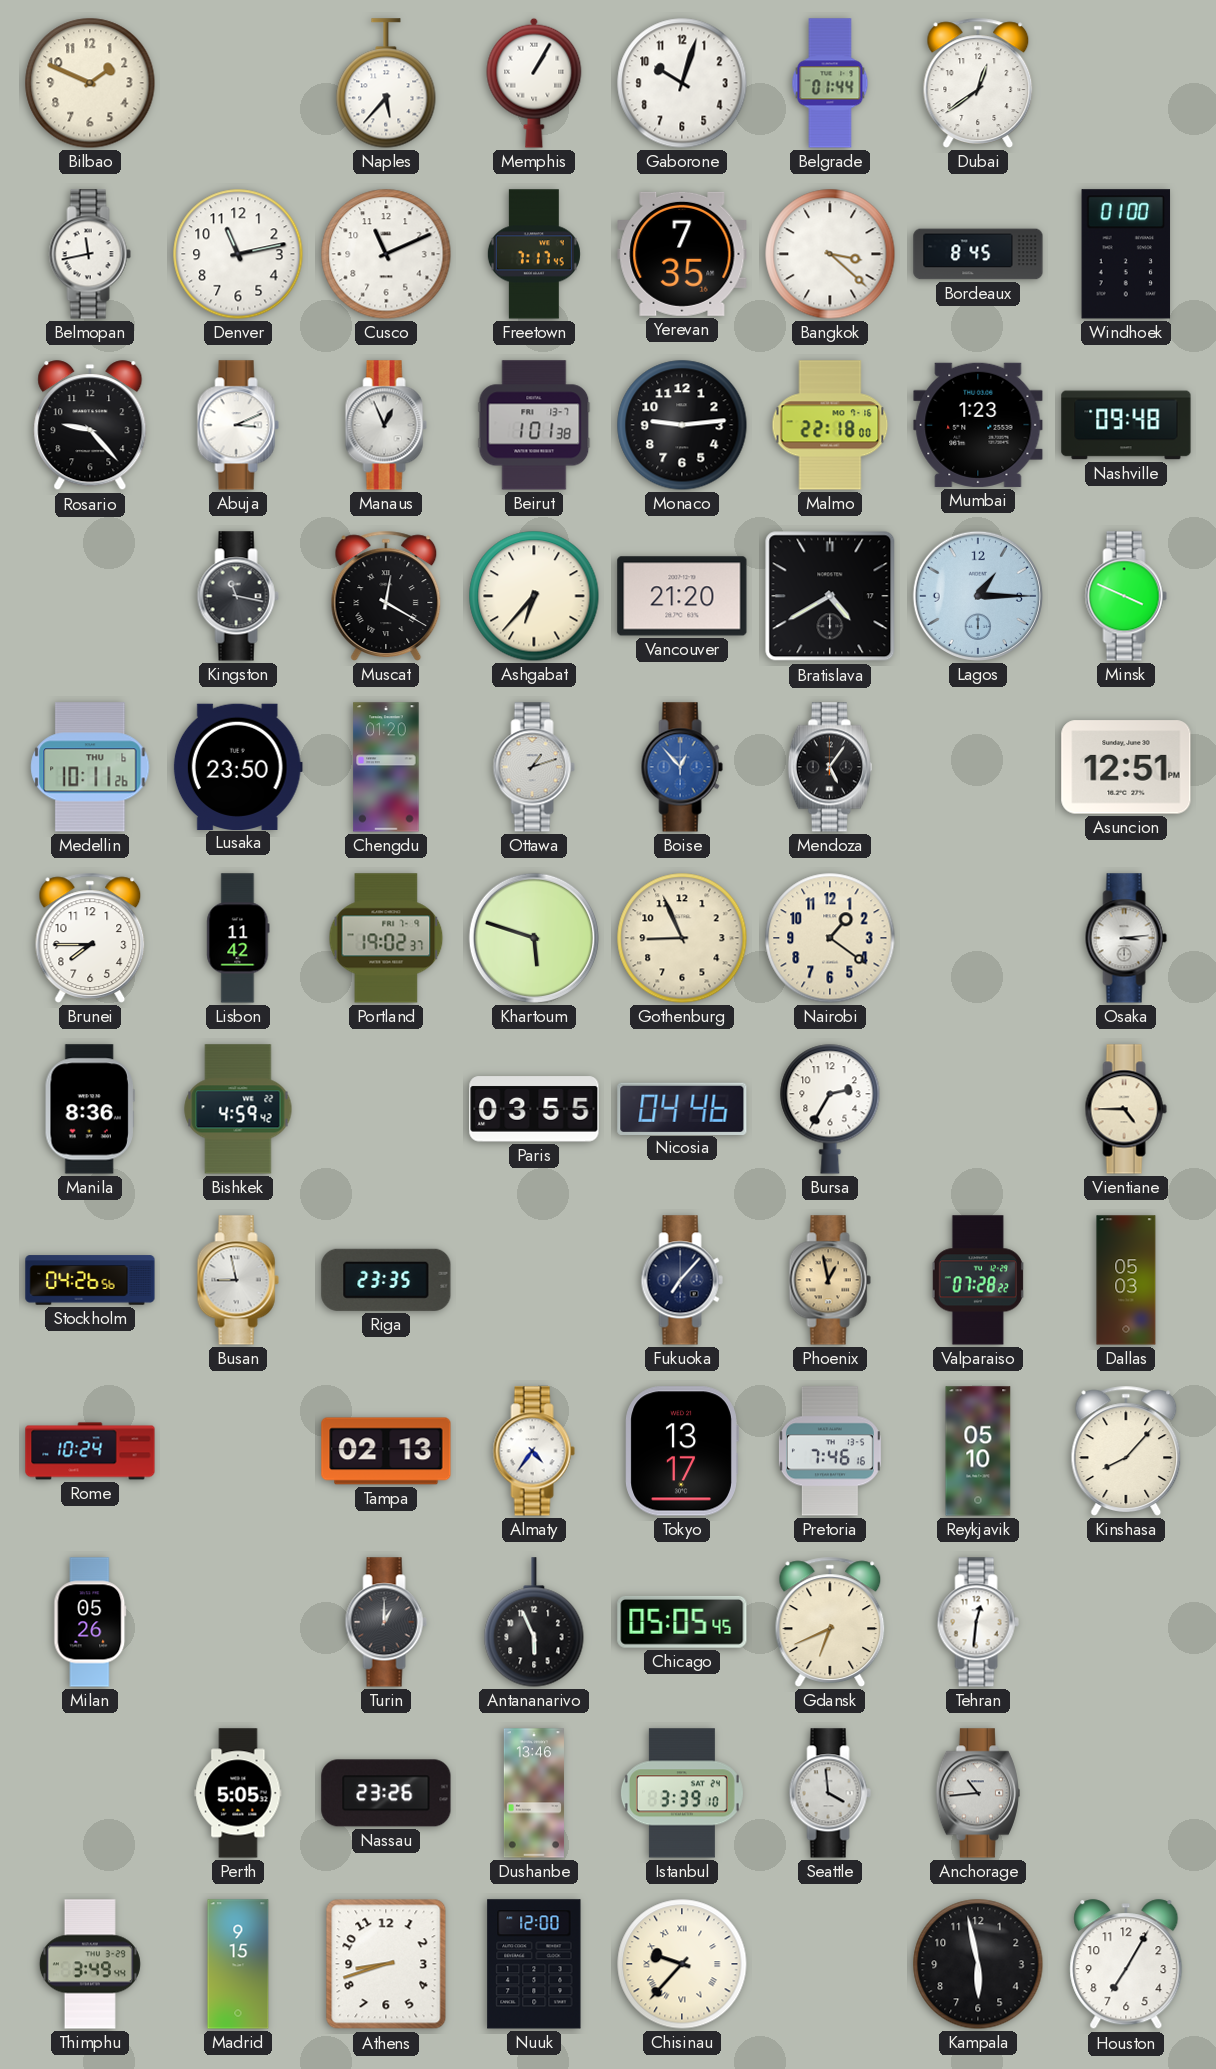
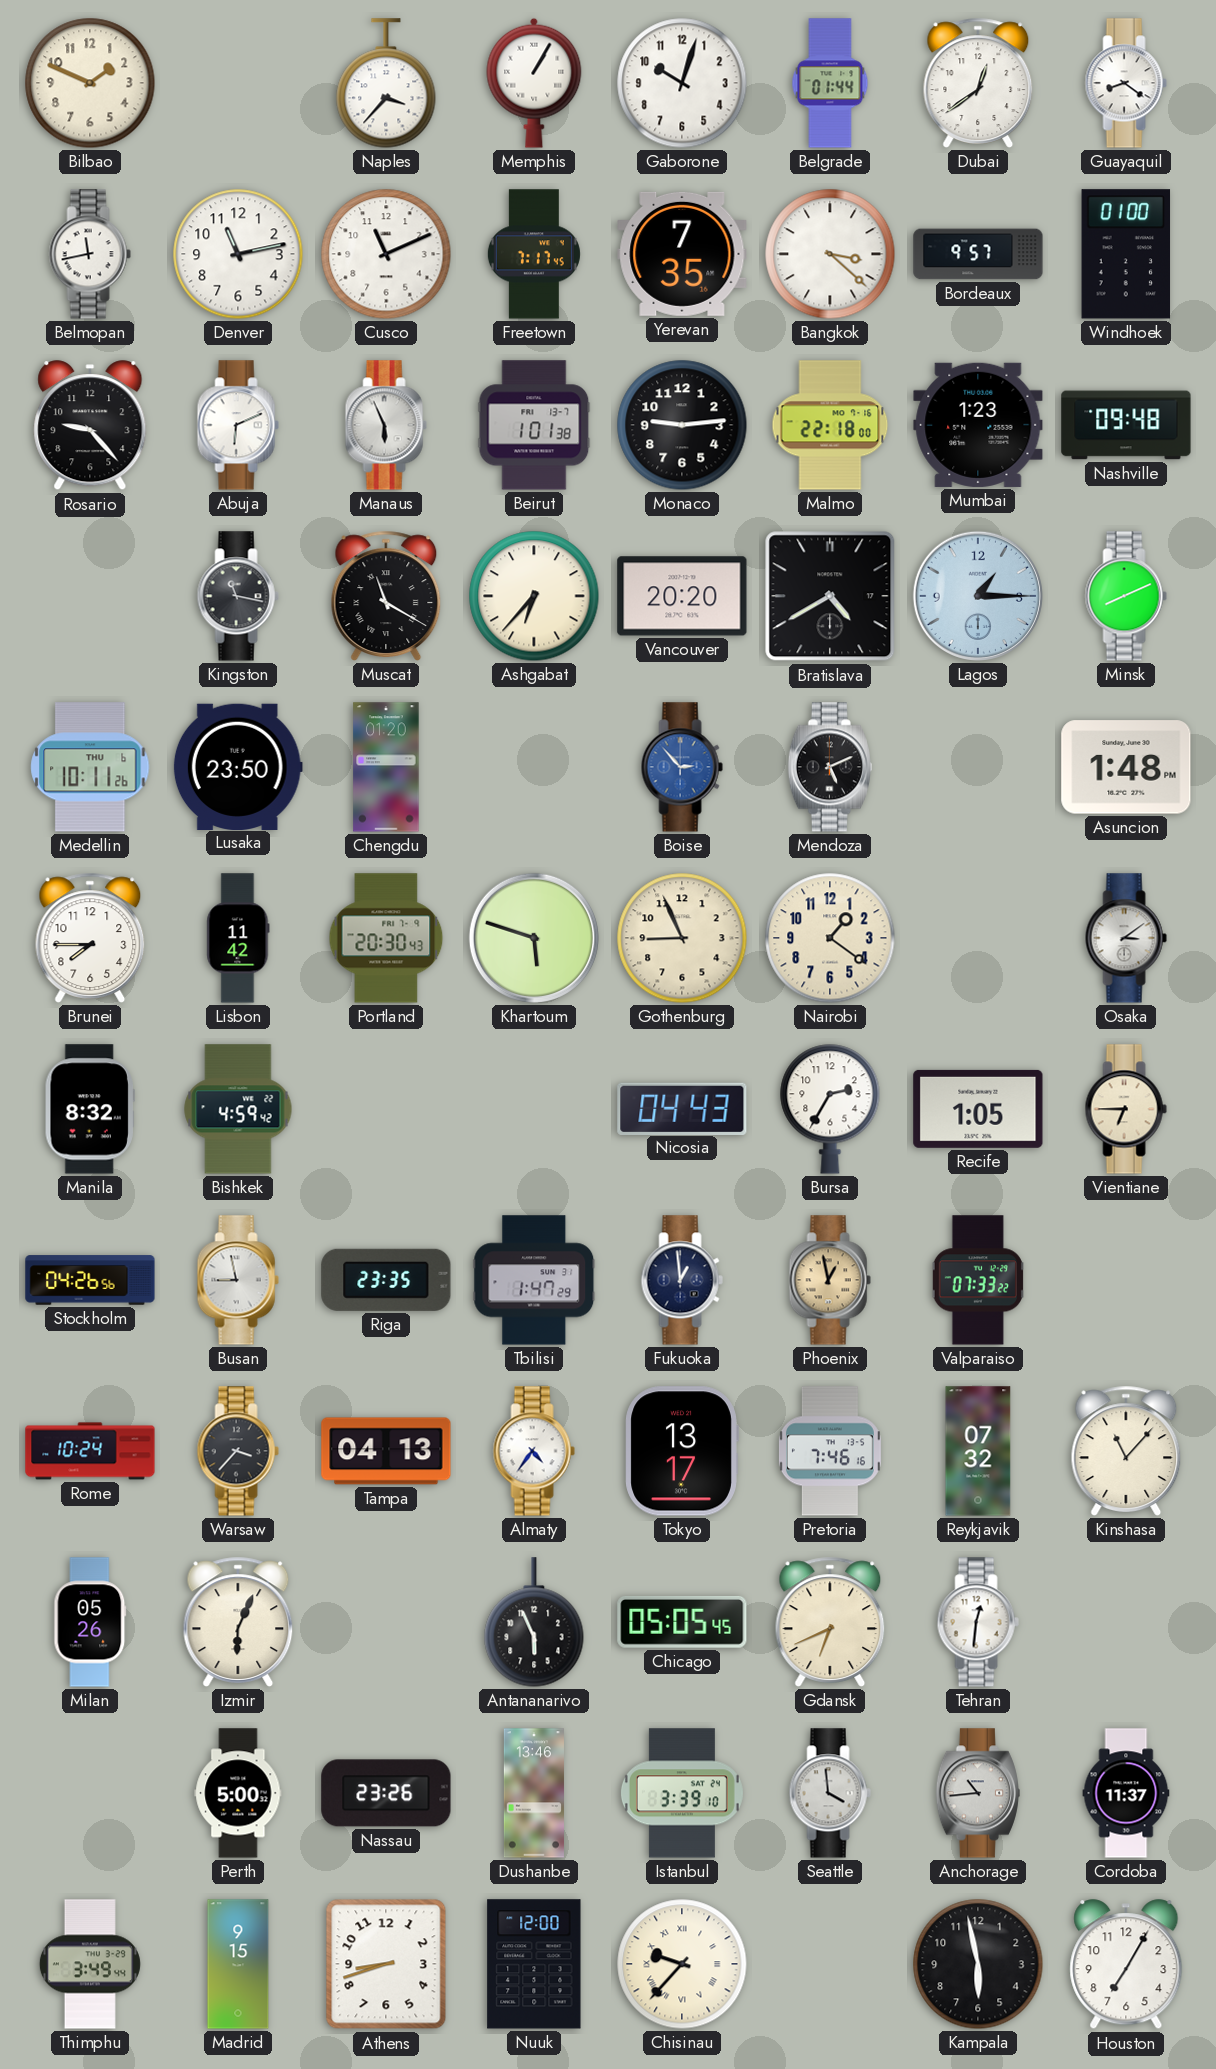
Naples: 5:37 -> 3:37
Guayaquil: none -> 8:21
Bordeaux: 8:45 -> 9:57
Abuja: 3:11 -> 6:11
Manaus: 12:56 -> 5:56
Muscat: 12:20 -> 11:20
Vancouver: 21:20 -> 20:20
Minsk: 3:49 -> 8:11
Ottawa: 1:12 -> none
Boise: 12:53 -> 2:53
Mendoza: 5:06 -> 5:11
Asuncion: 12:51 -> 1:48
Portland: 19:02 -> 20:30
Osaka: 3:14 -> 3:09
Manila: 8:36 -> 8:32
Paris: 03:55 -> none
Nicosia: 04:46 -> 04:43
Recife: none -> 1:05
Vientiane: 4:45 -> 6:45
Tbilisi: none -> 1:47
Fukuoka: 7:07 -> 12:59
Valparaiso: 07:28 -> 07:33
Dallas: 05:03 -> none
Warsaw: none -> 3:37
Tampa: 02:13 -> 04:13
Reykjavik: 05:10 -> 07:32
Kinshasa: 8:07 -> 11:07
Izmir: none -> 6:04
Turin: 1:00 -> none
Perth: 5:05 -> 5:00
Cordoba: none -> 11:37
